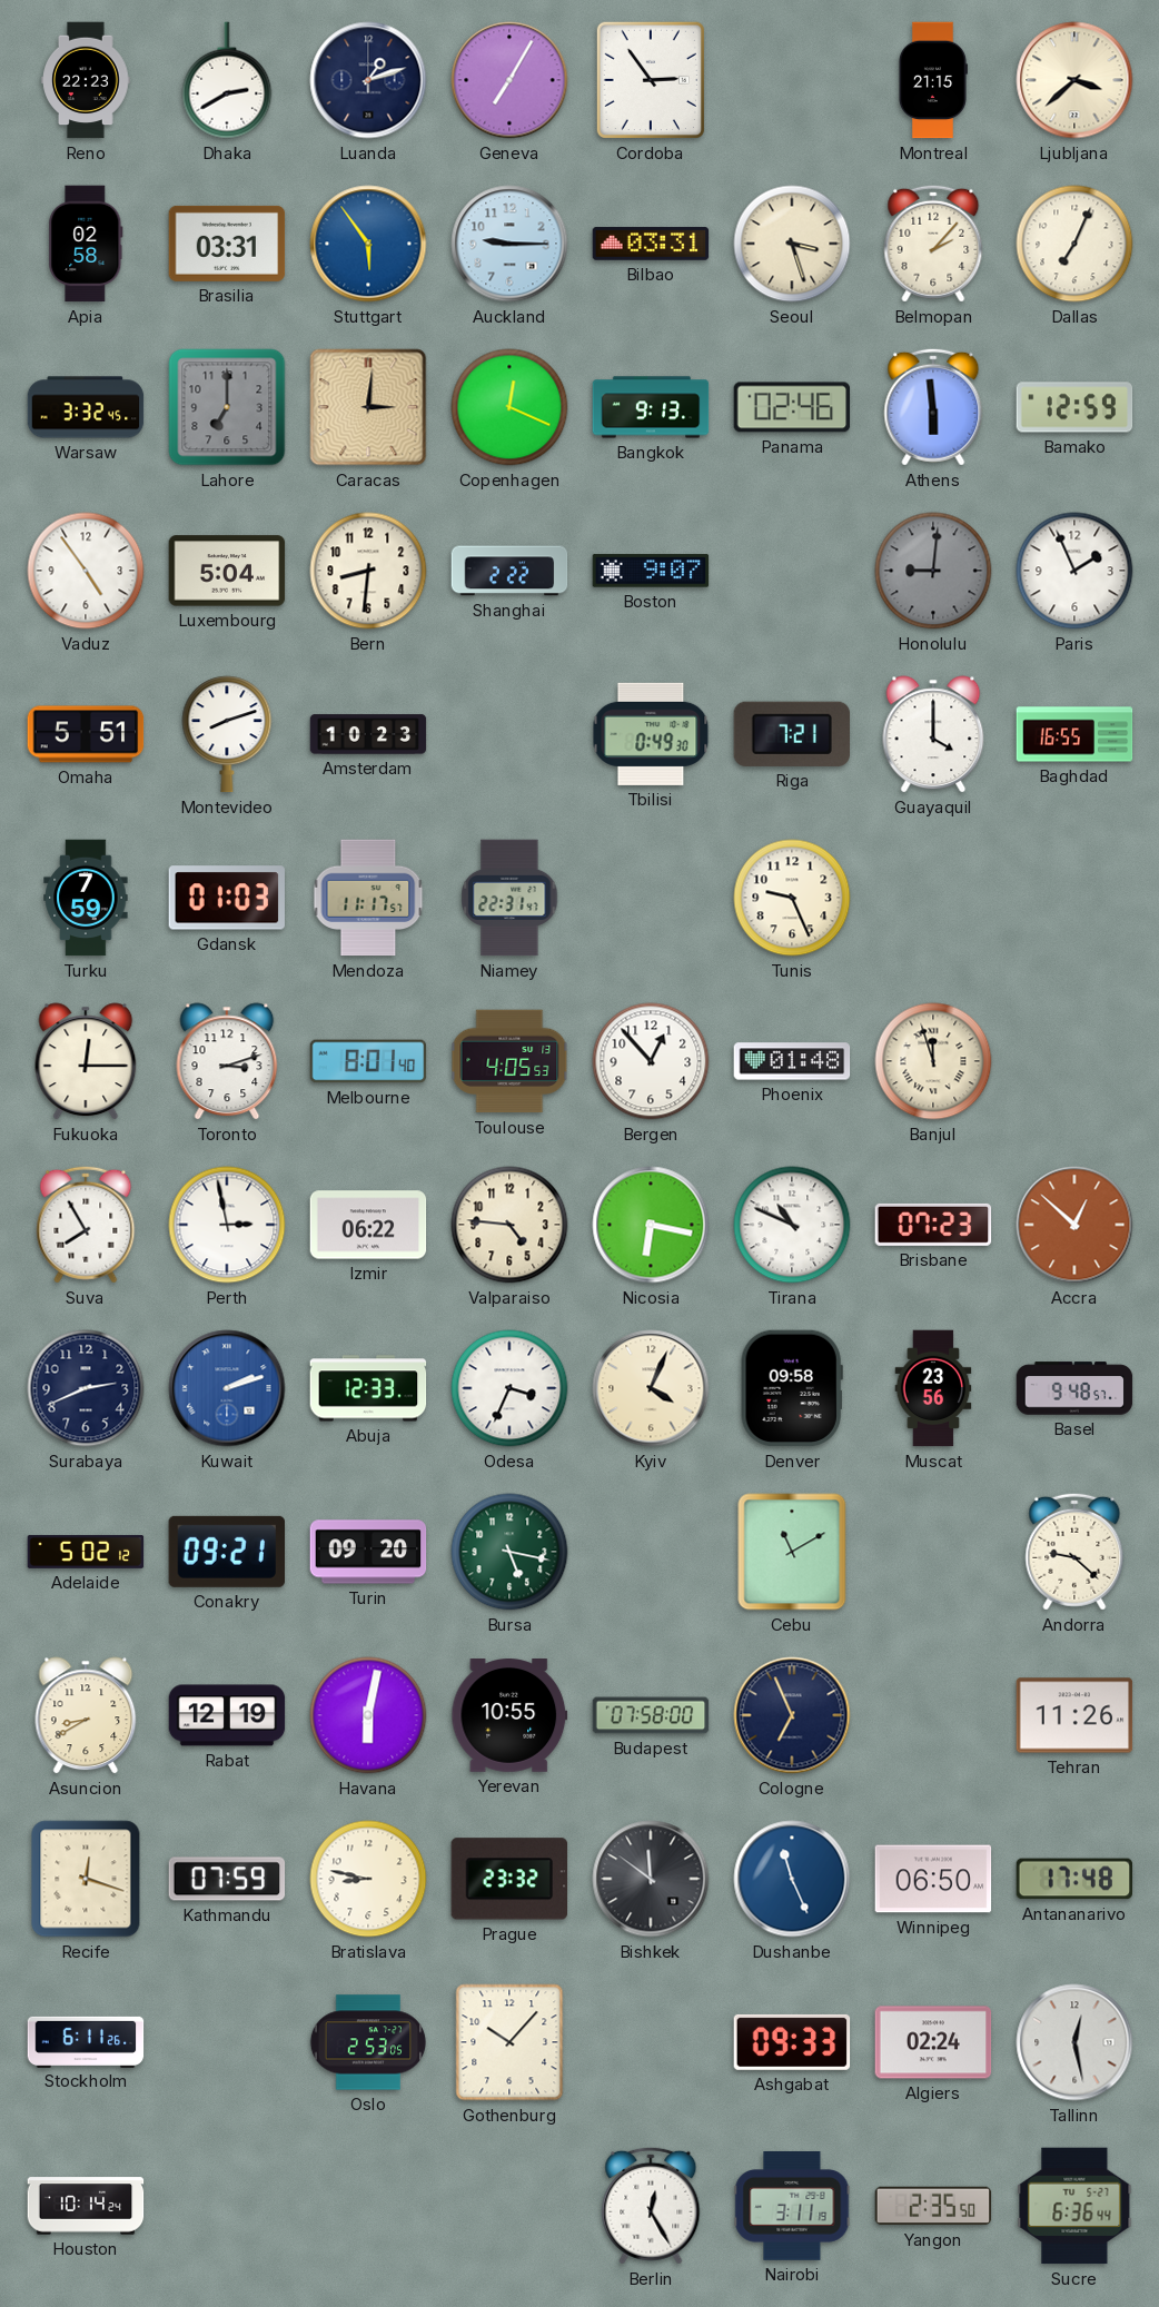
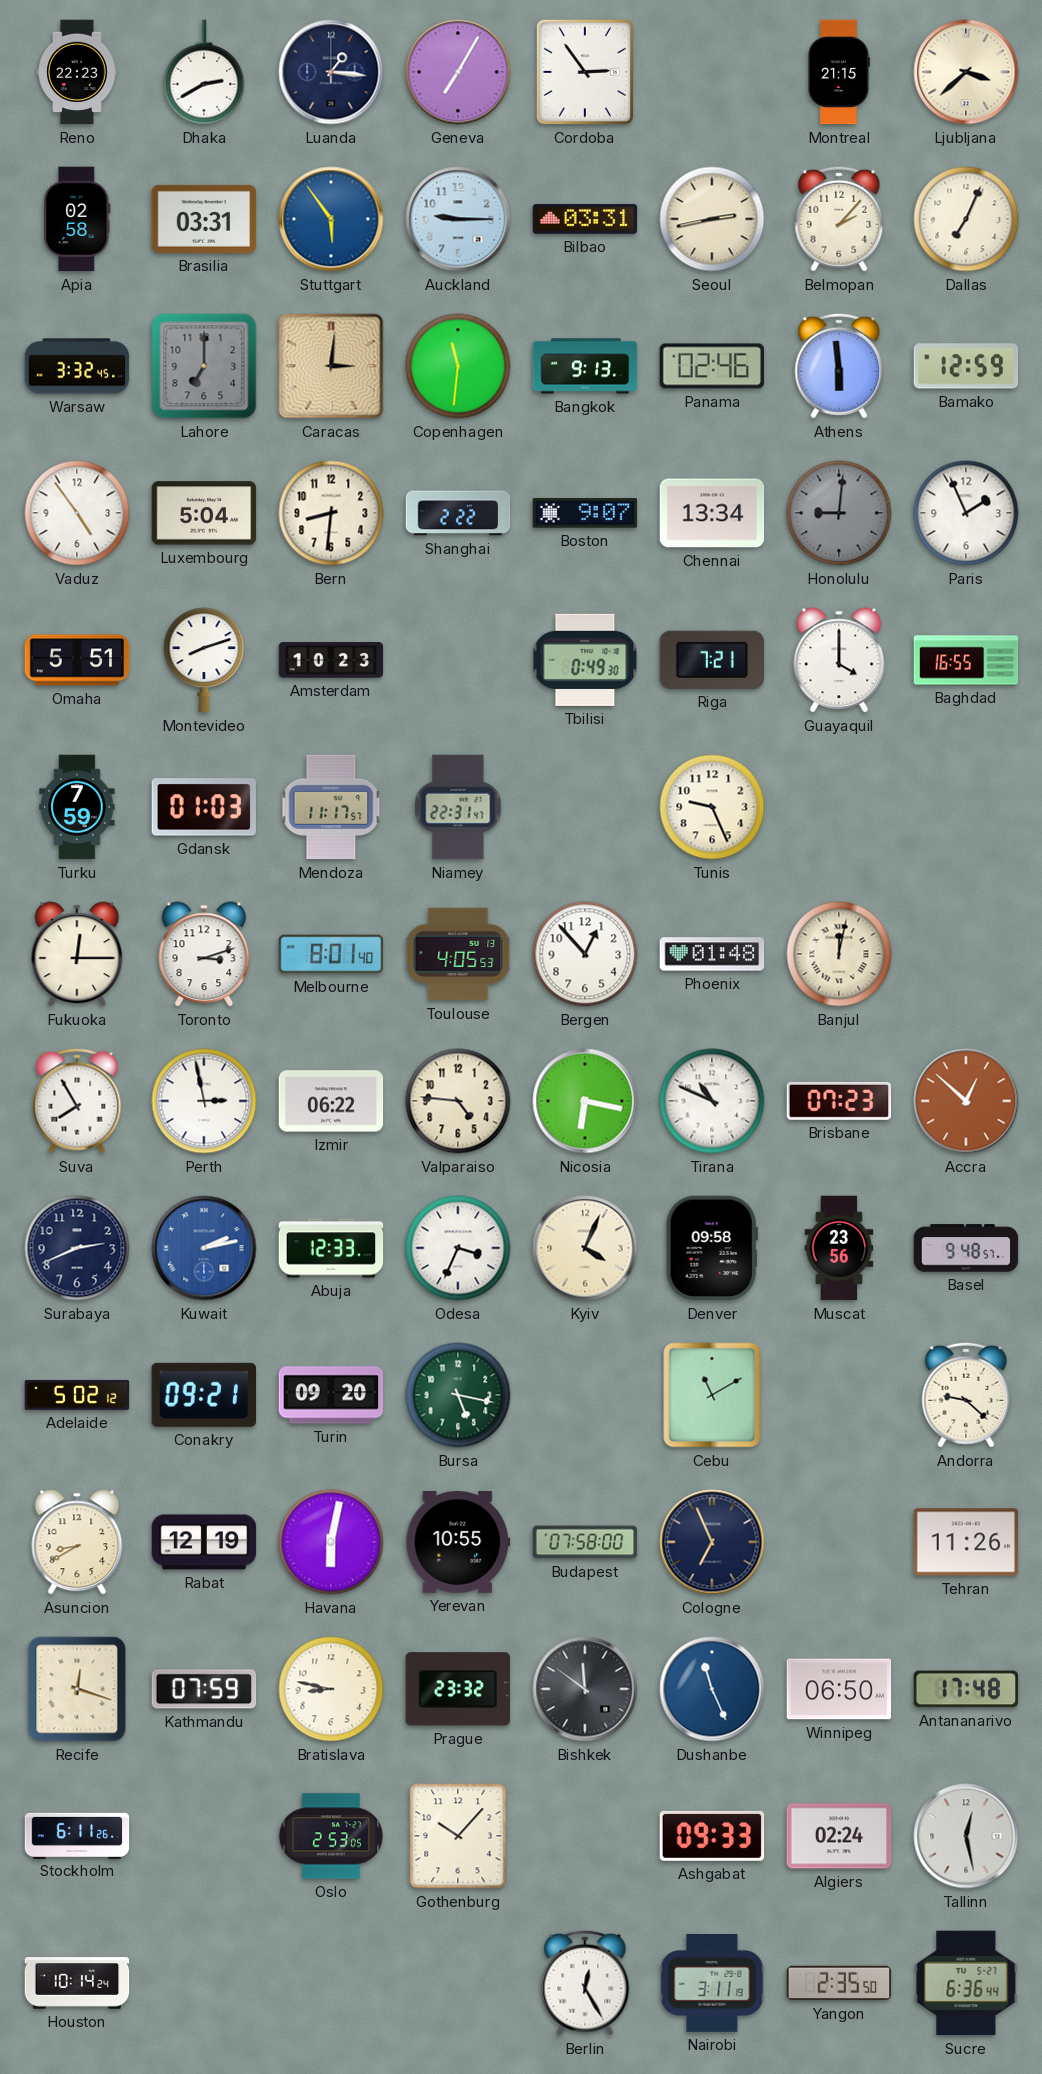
Luanda: 1:12 -> 1:16
Seoul: 3:27 -> 2:43
Copenhagen: 12:19 -> 11:31
Chennai: none -> 13:34
Banjul: 11:57 -> 12:02
Kuwait: 2:12 -> 2:13
